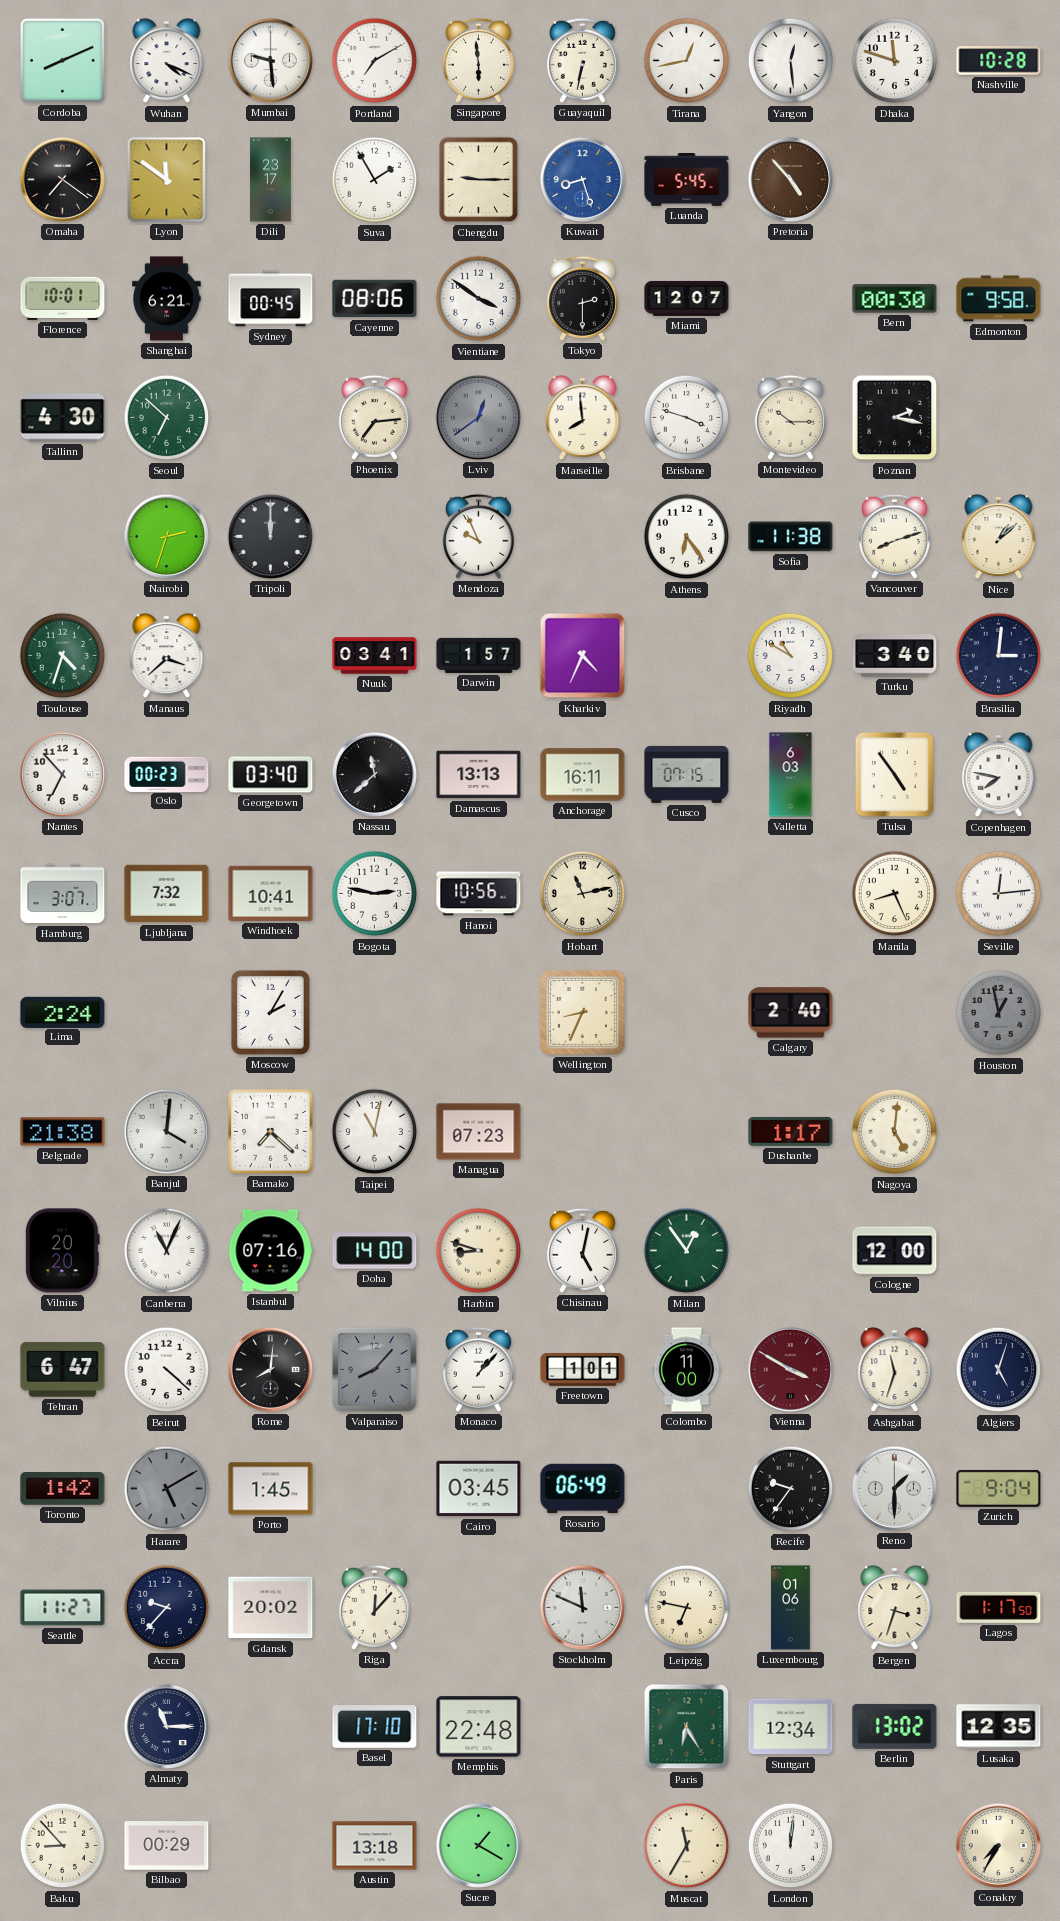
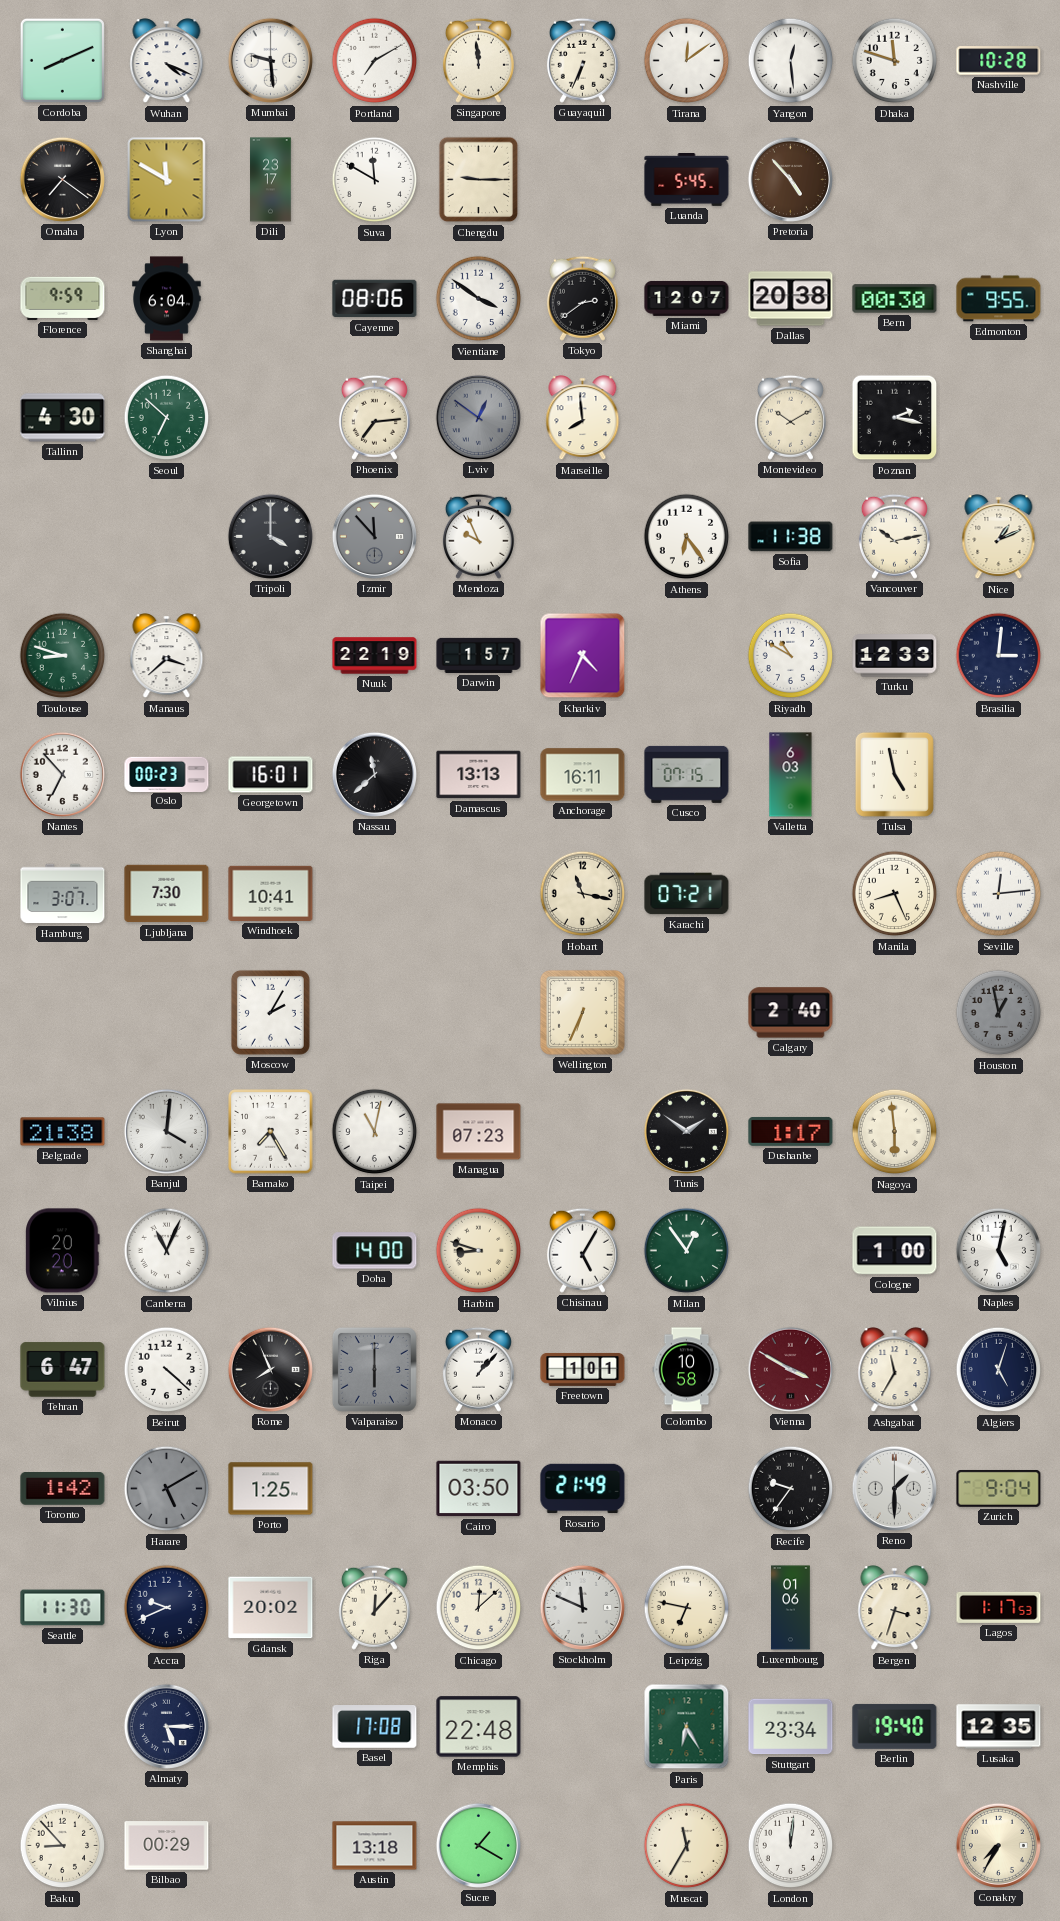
Singapore: 5:59 -> 11:59
Guayaquil: 6:32 -> 6:34
Tirana: 12:43 -> 12:09
Lyon: 11:51 -> 11:50
Suva: 1:55 -> 11:50
Kuwait: 8:27 -> none
Florence: 10:01 -> 9:59
Shanghai: 6:21 -> 6:04
Sydney: 00:45 -> none
Tokyo: 2:30 -> 2:39
Dallas: none -> 20:38
Edmonton: 9:58 -> 9:55
Lviv: 12:39 -> 12:51
Brisbane: 3:48 -> none
Montevideo: 10:15 -> 10:10
Nairobi: 2:33 -> none
Tripoli: 12:00 -> 4:00
Izmir: none -> 11:53
Vancouver: 8:12 -> 10:13
Nice: 1:08 -> 1:11
Toulouse: 4:33 -> 8:48
Nuuk: 03:41 -> 22:19
Turku: 3:40 -> 12:33
Georgetown: 03:40 -> 16:01
Tulsa: 4:54 -> 4:58
Copenhagen: 7:47 -> none
Ljubljana: 7:32 -> 7:30
Bogota: 2:47 -> none
Hanoi: 10:56 -> none
Hobart: 11:13 -> 11:17
Karachi: none -> 07:21
Lima: 2:24 -> none
Wellington: 8:34 -> 6:34
Bamako: 7:22 -> 7:25
Tunis: none -> 1:51
Nagoya: 5:01 -> 5:59
Istanbul: 07:16 -> none
Chisinau: 5:02 -> 5:05
Cologne: 12:00 -> 1:00
Naples: none -> 5:02
Rome: 8:01 -> 7:56
Valparaiso: 8:07 -> 6:00
Colombo: 11:00 -> 10:58
Ashgabat: 11:33 -> 11:35
Porto: 1:45 -> 1:25
Cairo: 03:45 -> 03:50
Rosario: 06:49 -> 21:49
Seattle: 11:27 -> 11:30
Accra: 9:37 -> 9:41
Chicago: none -> 12:08
Lagos: 1:17:50 -> 1:17:53
Almaty: 11:15 -> 5:15
Basel: 17:10 -> 17:08
Stuttgart: 12:34 -> 23:34
Berlin: 13:02 -> 19:40
